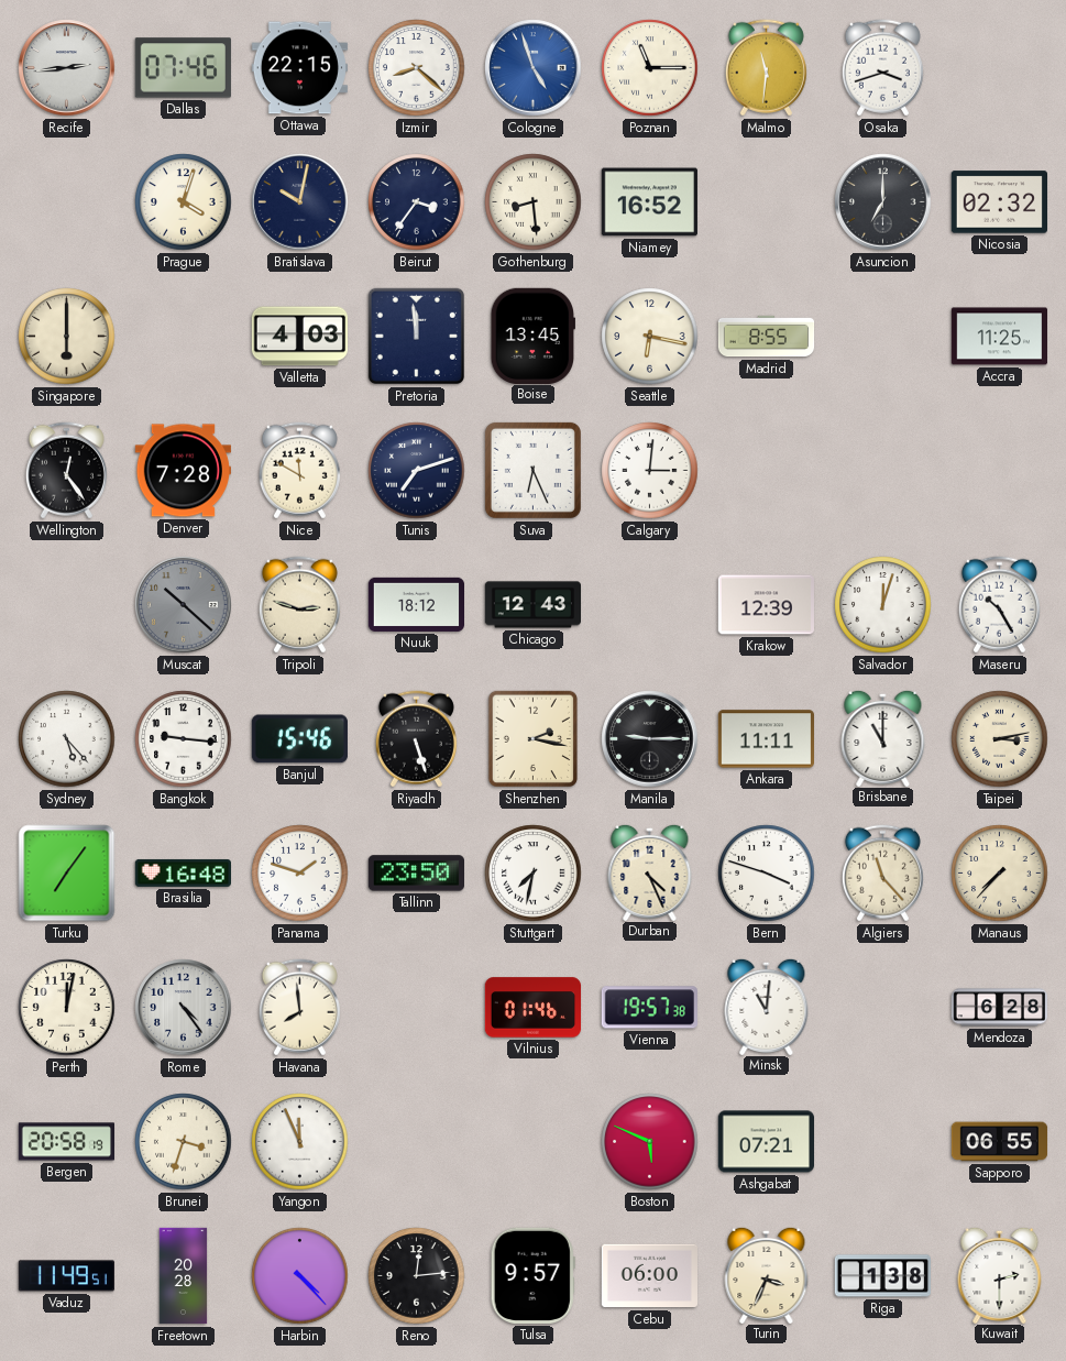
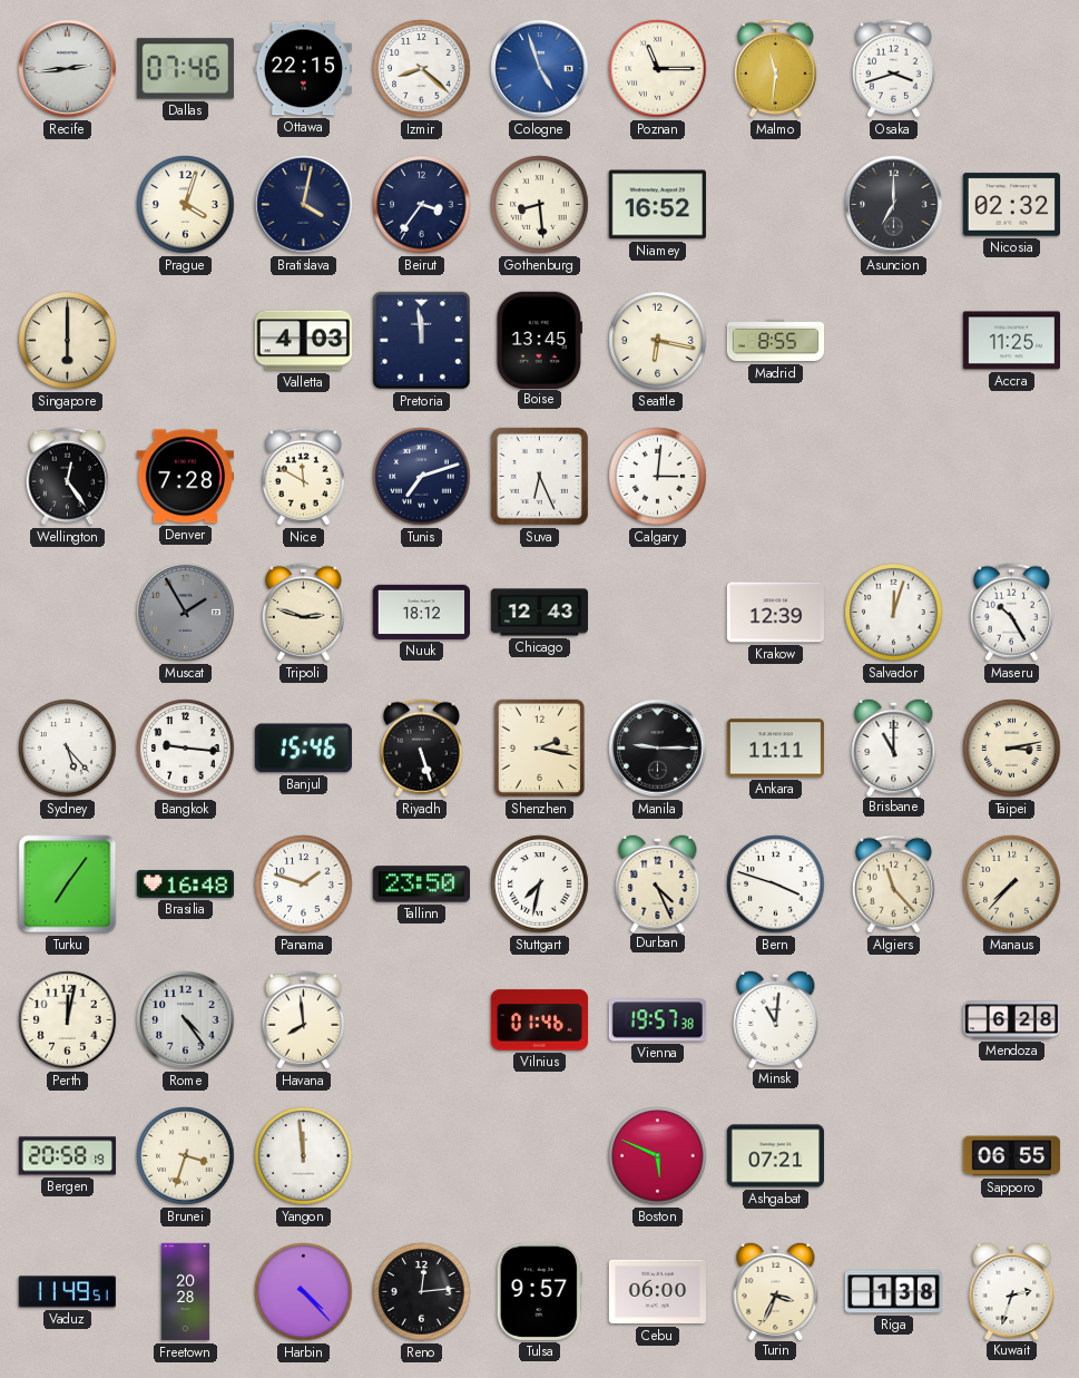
Bratislava: 10:02 -> 4:02
Muscat: 10:22 -> 1:55
Yangon: 11:56 -> 11:59
Kuwait: 2:30 -> 2:33
